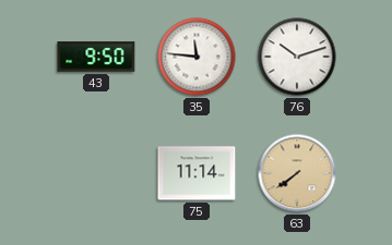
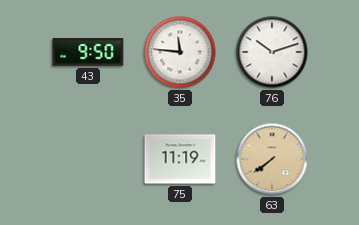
75: 11:14 -> 11:19
